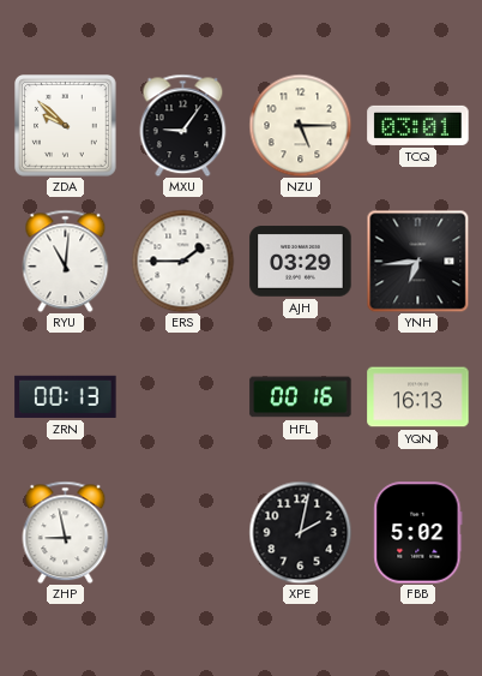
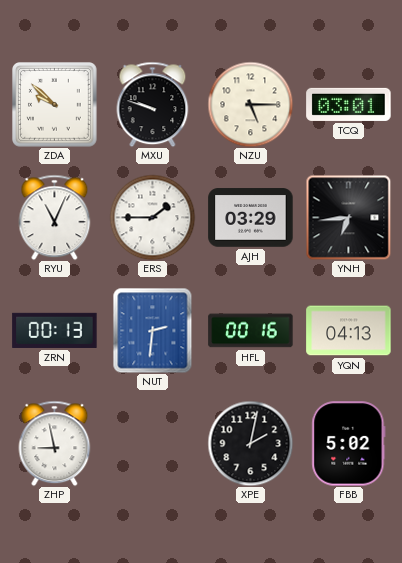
MXU: 9:06 -> 9:48
RYU: 11:01 -> 11:04
NUT: none -> 2:31
YQN: 16:13 -> 04:13
